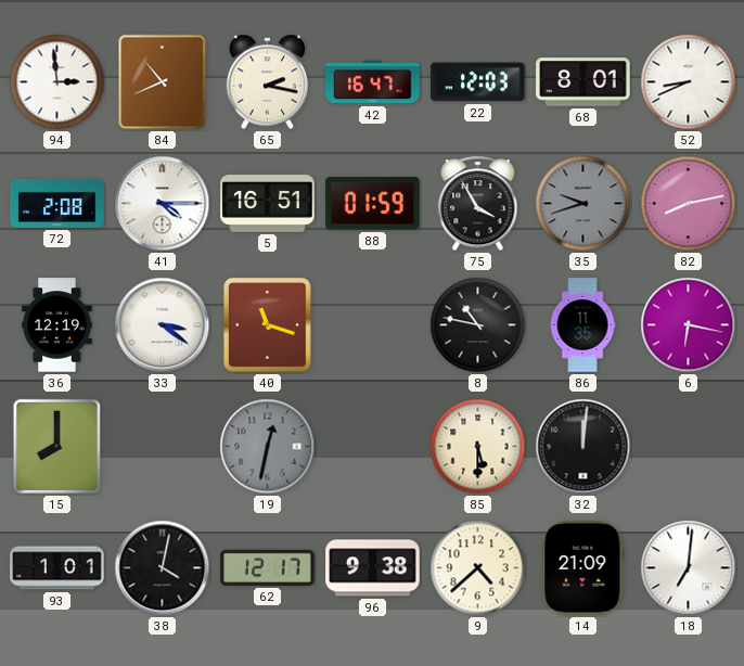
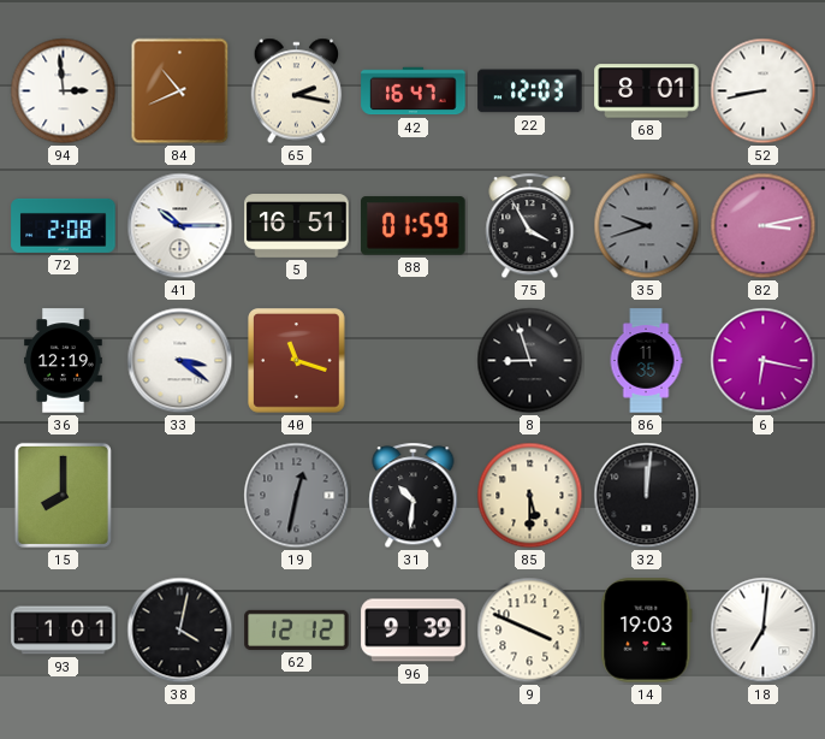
52: 8:41 -> 8:43
41: 4:15 -> 10:15
82: 8:13 -> 3:13
8: 10:47 -> 8:57
31: none -> 10:31
62: 12:17 -> 12:12
96: 9:38 -> 9:39
9: 4:38 -> 3:49
14: 21:09 -> 19:03
